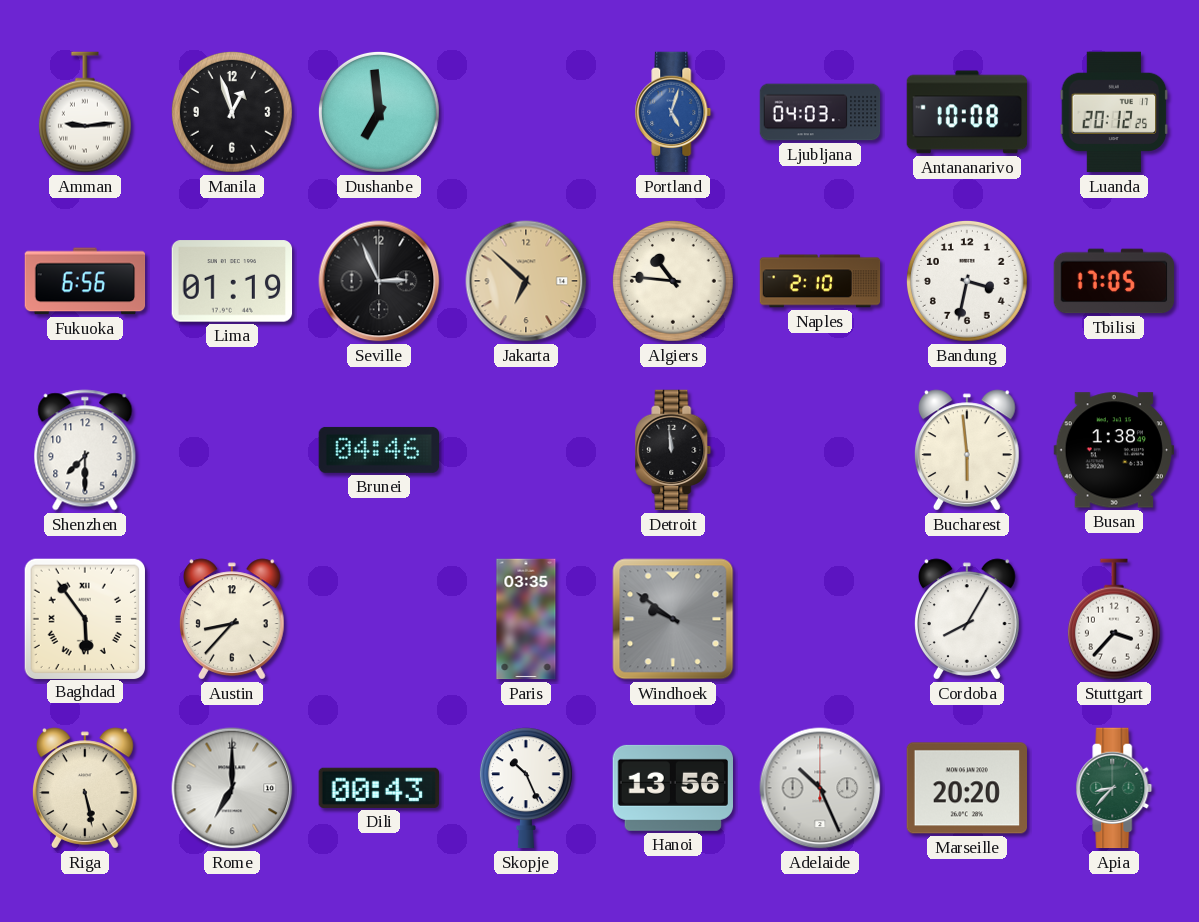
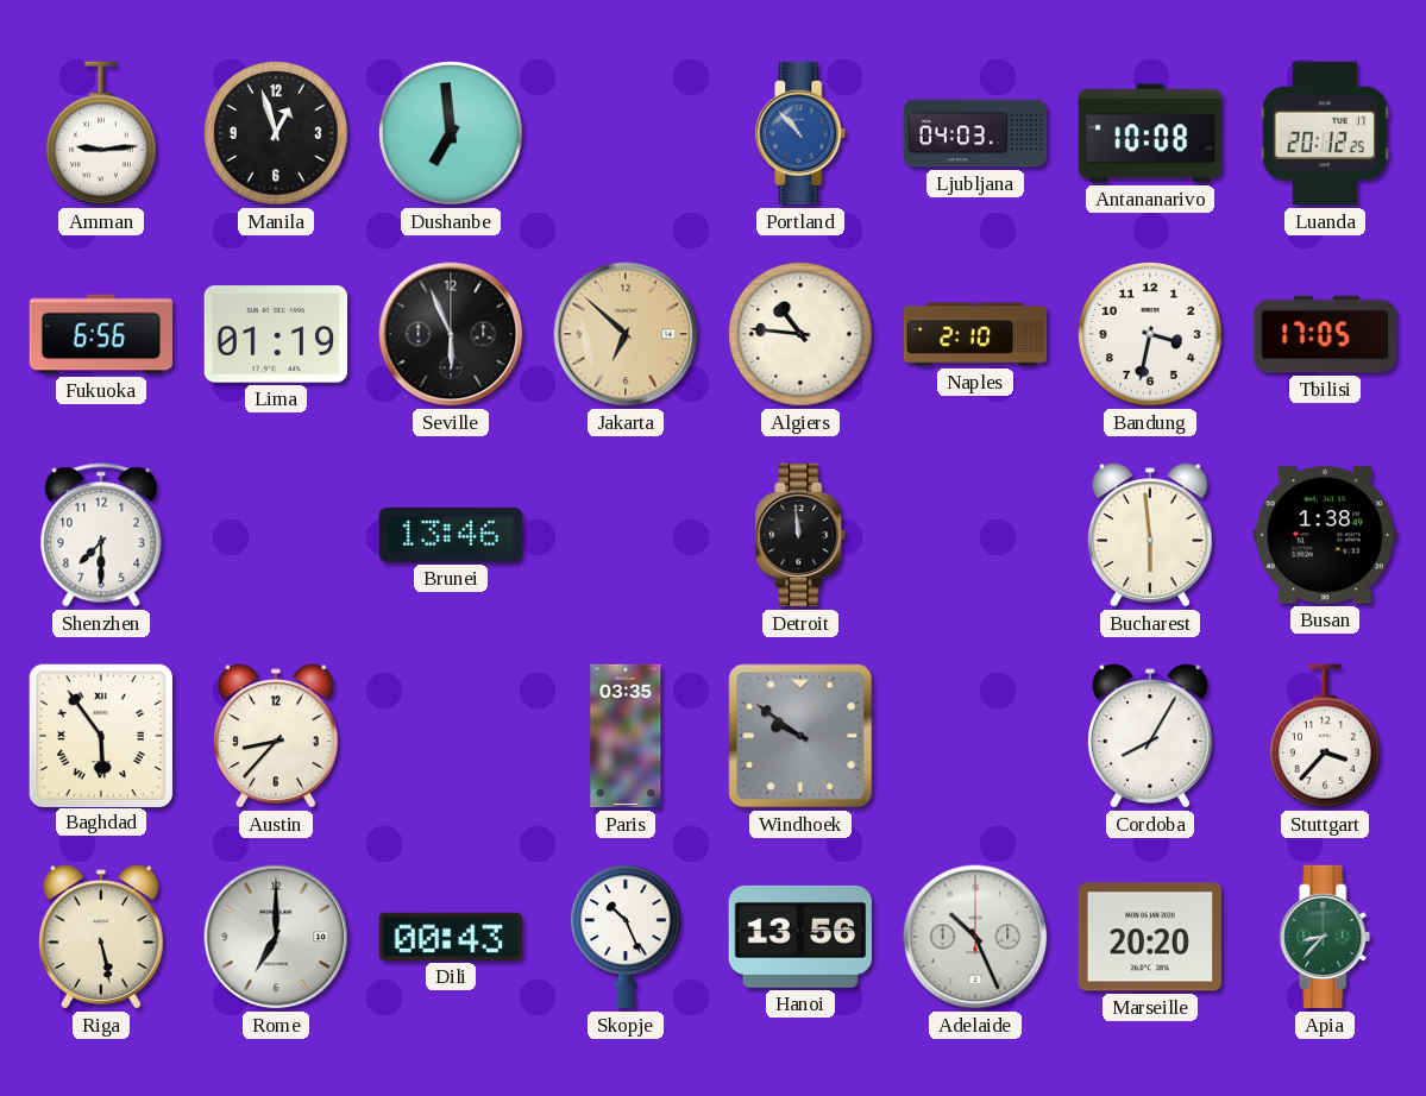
Portland: 5:03 -> 10:53
Seville: 2:56 -> 5:56
Brunei: 04:46 -> 13:46
